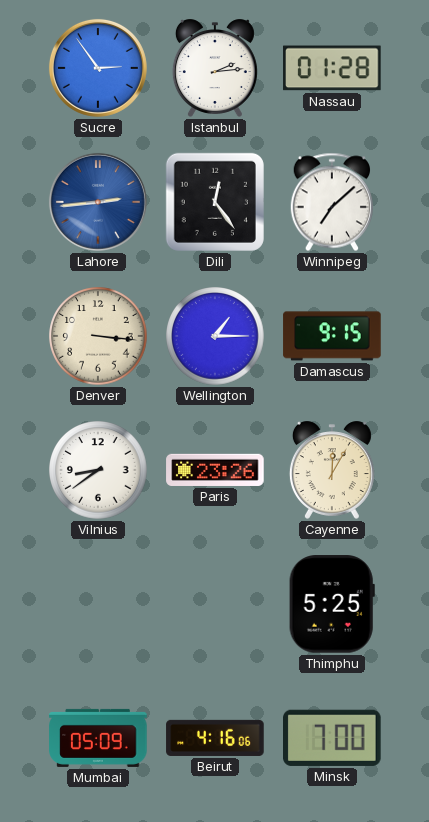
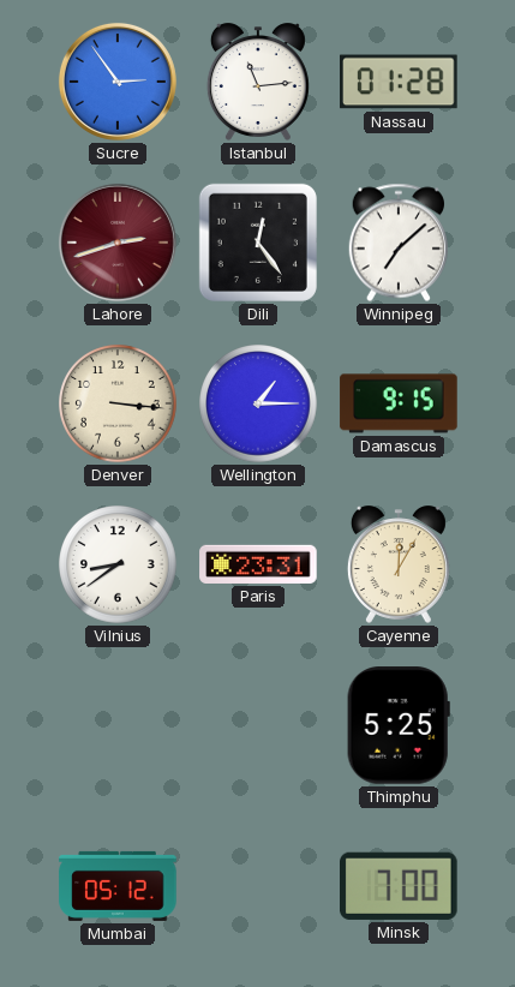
Istanbul: 2:14 -> 11:14
Lahore: 2:44 -> 2:42
Lahore dial: blue -> burgundy
Paris: 23:26 -> 23:31
Mumbai: 05:09 -> 05:12
Beirut: 4:16 -> none
